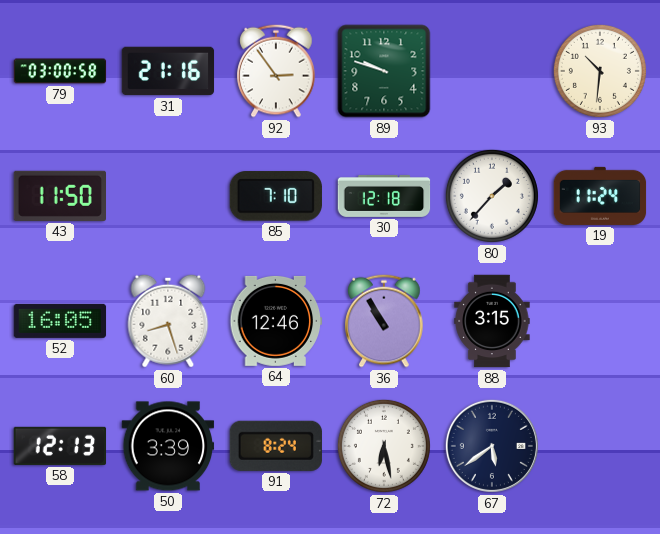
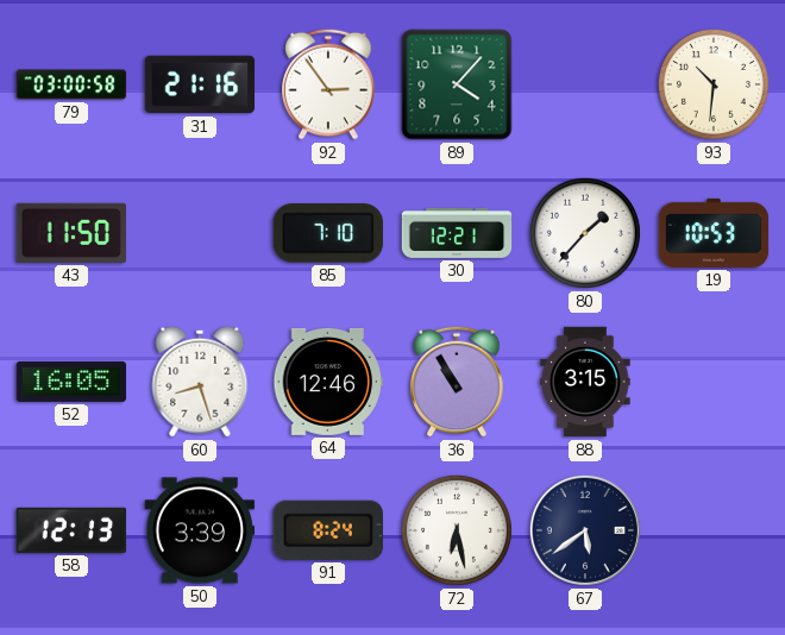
89: 9:48 -> 4:07
30: 12:18 -> 12:21
19: 11:24 -> 10:53
